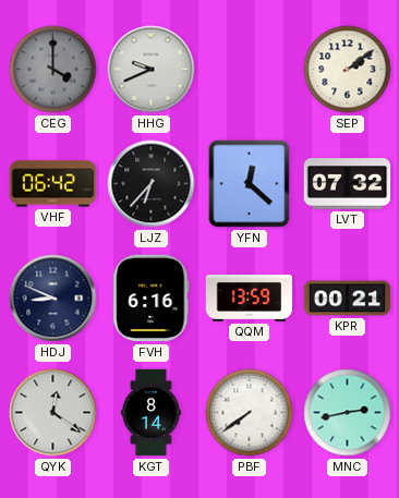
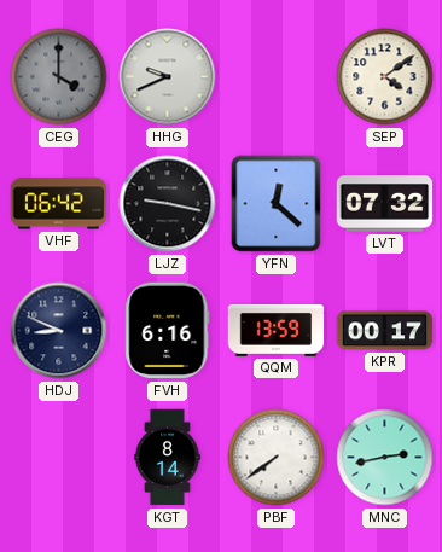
SEP: 2:09 -> 4:09
LJZ: 6:37 -> 9:17
KPR: 00:21 -> 00:17
QYK: 12:21 -> none
